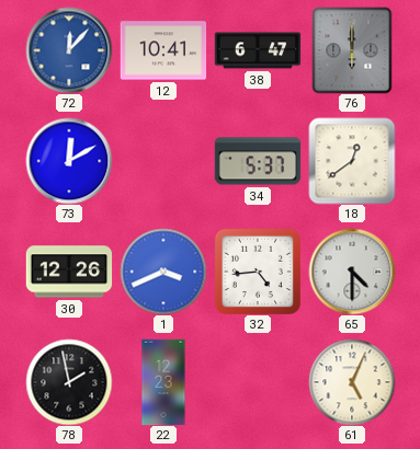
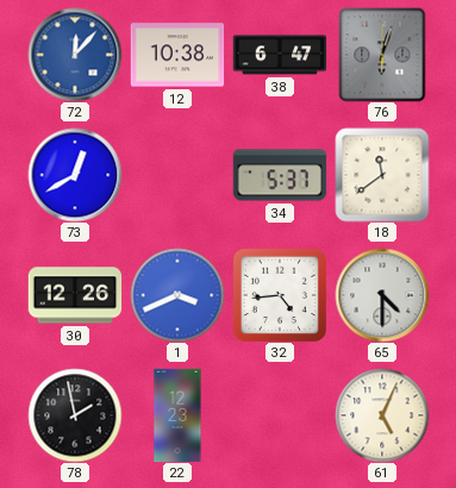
12: 10:41 -> 10:38
76: 6:00 -> 6:03
73: 12:10 -> 12:40
18: 12:39 -> 11:39
